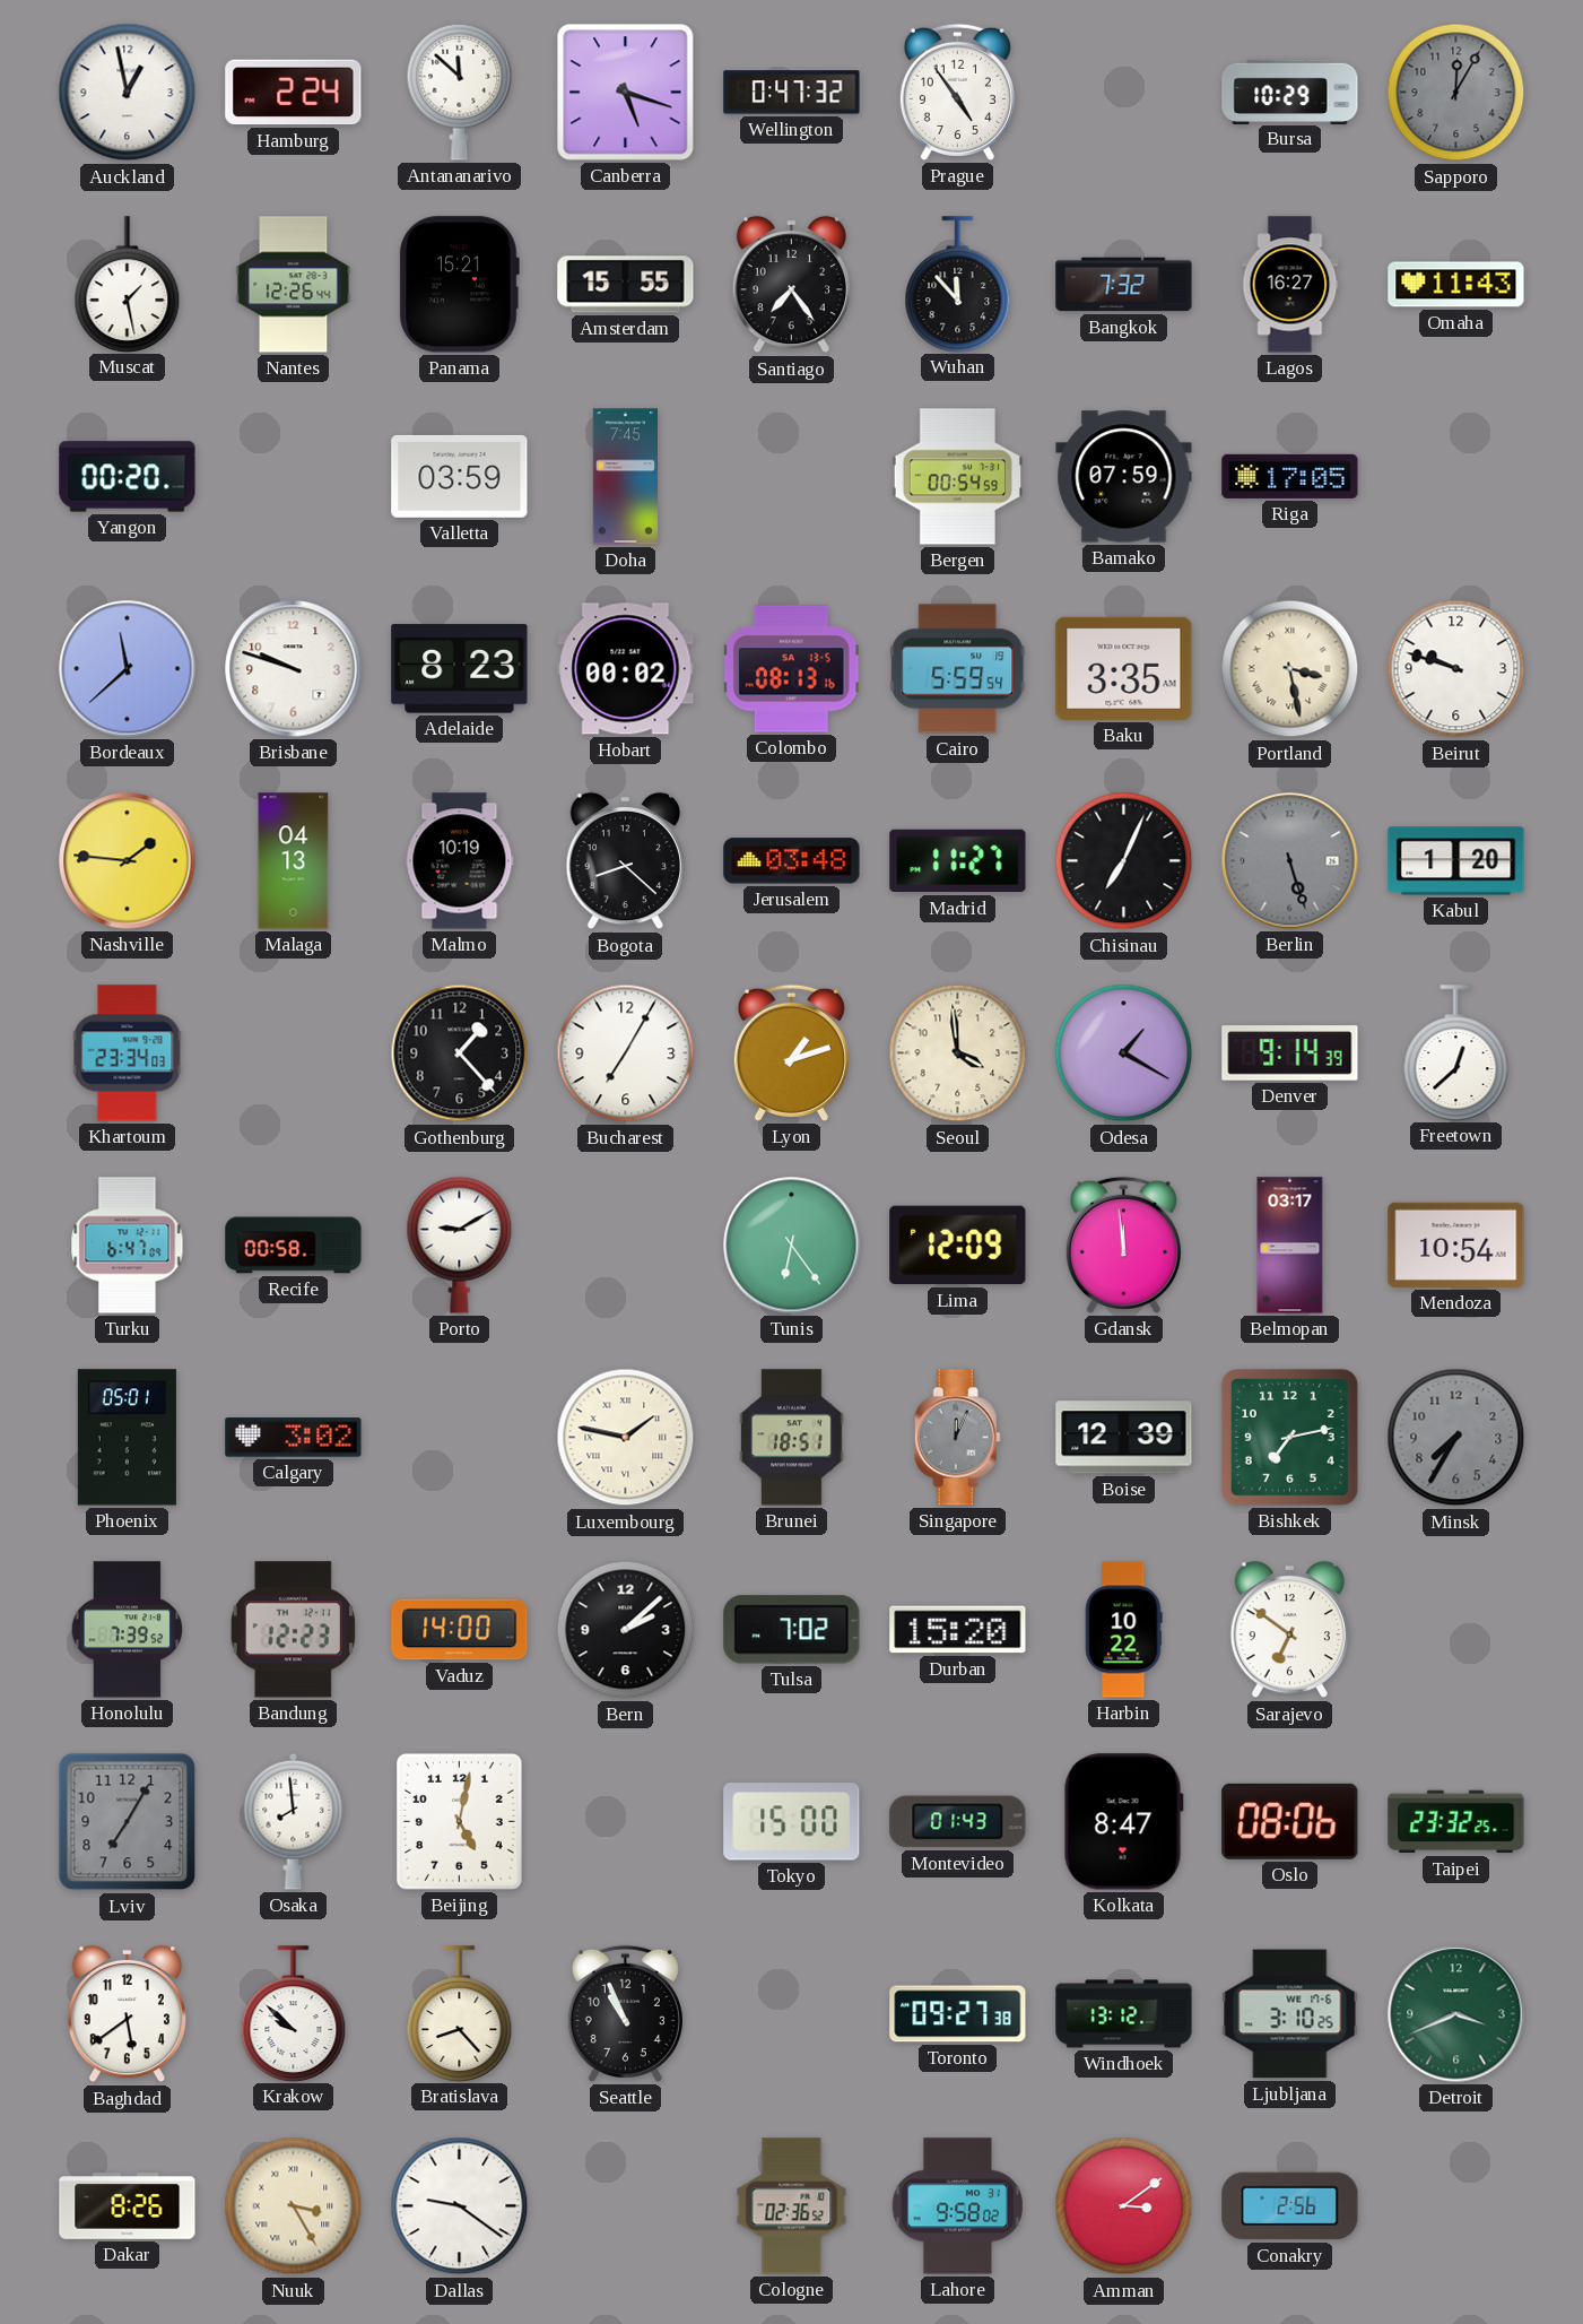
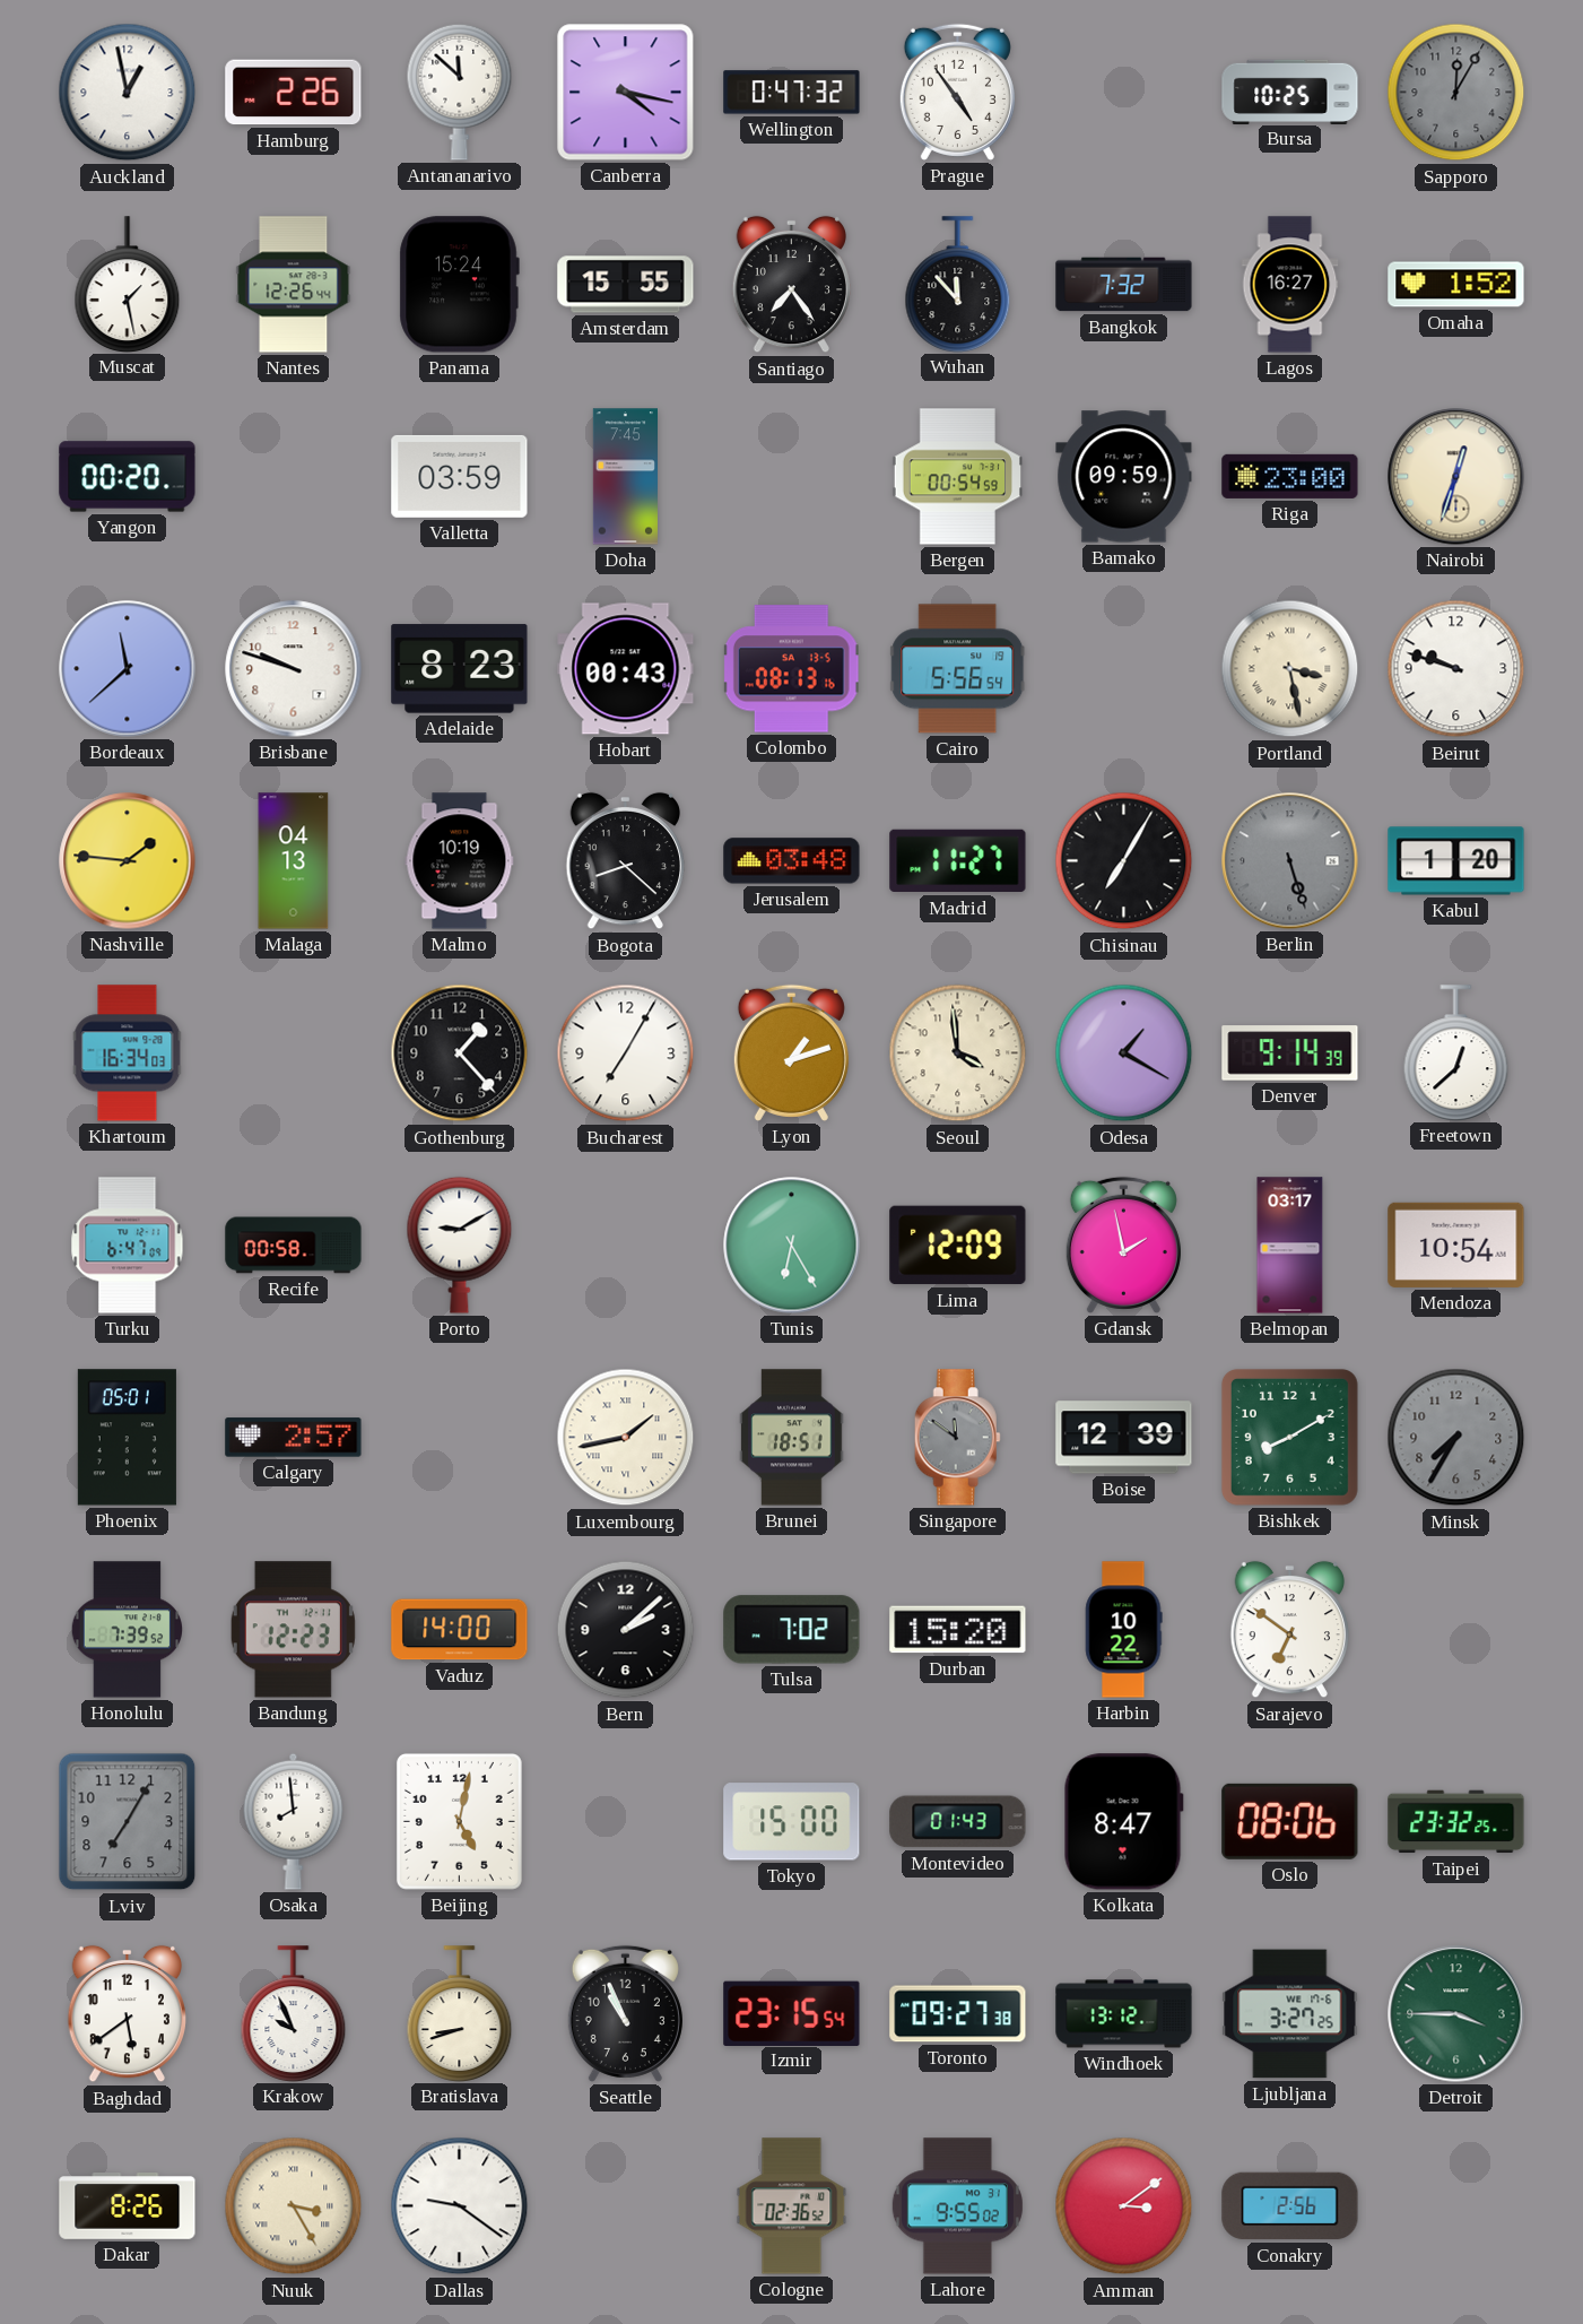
Hamburg: 2:24 -> 2:26
Canberra: 5:18 -> 4:17
Bursa: 10:29 -> 10:25
Panama: 15:21 -> 15:24
Omaha: 11:43 -> 1:52
Bamako: 07:59 -> 09:59
Riga: 17:05 -> 23:00
Nairobi: none -> 12:33
Hobart: 00:02 -> 00:43
Cairo: 5:59 -> 5:56
Baku: 3:35 -> none
Chisinau: 7:04 -> 7:05
Khartoum: 23:34 -> 16:34
Tunis: 6:24 -> 6:25
Gdansk: 11:59 -> 1:58
Calgary: 3:02 -> 2:57
Luxembourg: 1:47 -> 1:43
Singapore: 12:04 -> 11:51
Bishkek: 7:13 -> 8:10
Krakow: 9:52 -> 9:56
Bratislava: 8:23 -> 8:42
Izmir: none -> 23:15
Ljubljana: 3:10 -> 3:27
Detroit: 3:41 -> 3:45
Lahore: 9:58 -> 9:55
